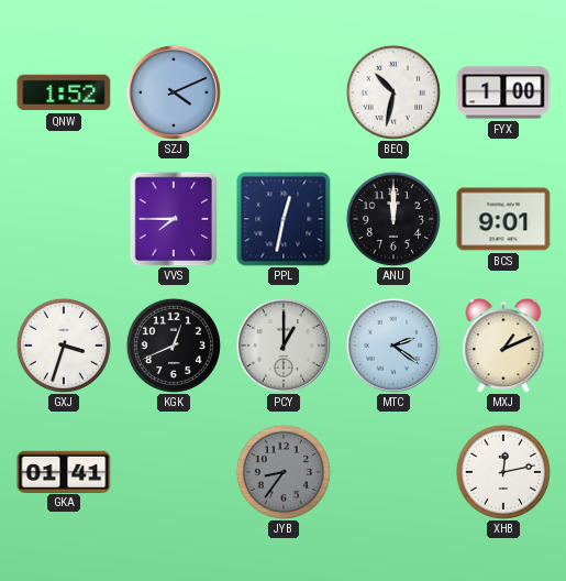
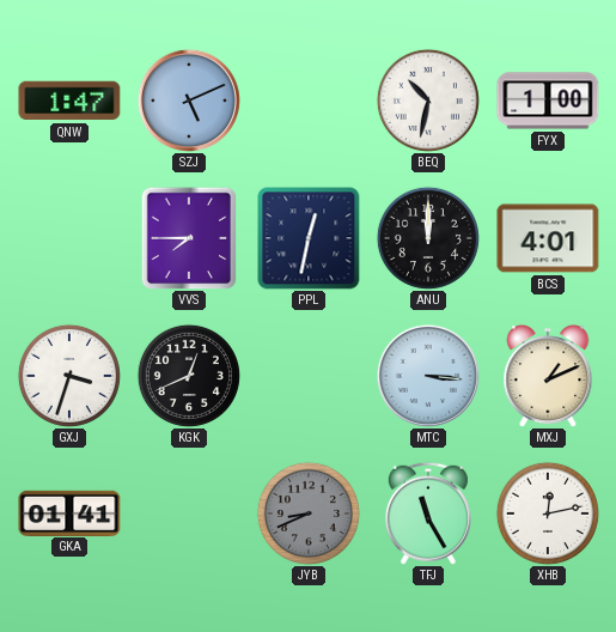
QNW: 1:52 -> 1:47
SZJ: 4:11 -> 5:11
BCS: 9:01 -> 4:01
PCY: 1:00 -> none
MTC: 2:21 -> 3:16
JYB: 8:36 -> 8:41
TFJ: none -> 11:25
